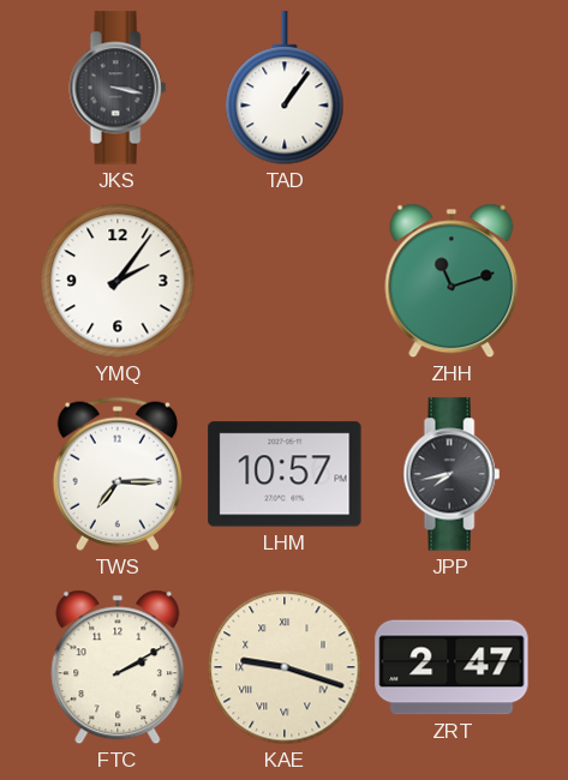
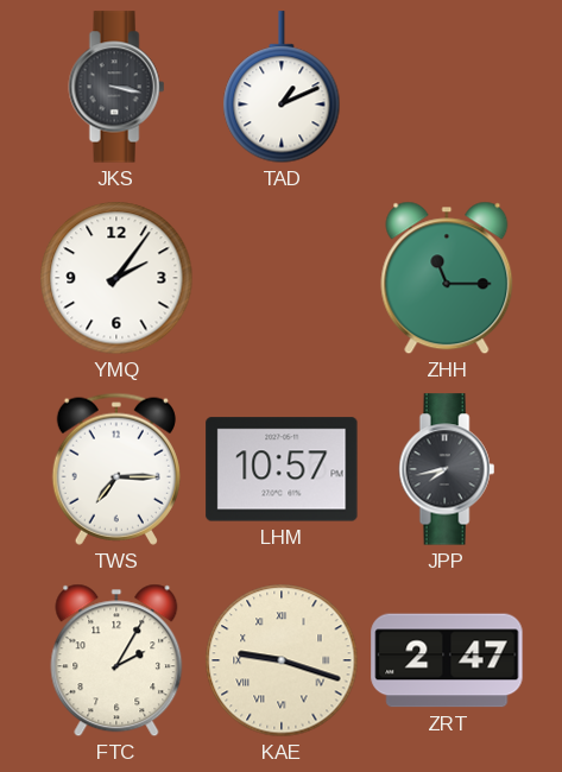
TAD: 1:06 -> 1:11
ZHH: 11:12 -> 11:15
FTC: 2:10 -> 2:05
